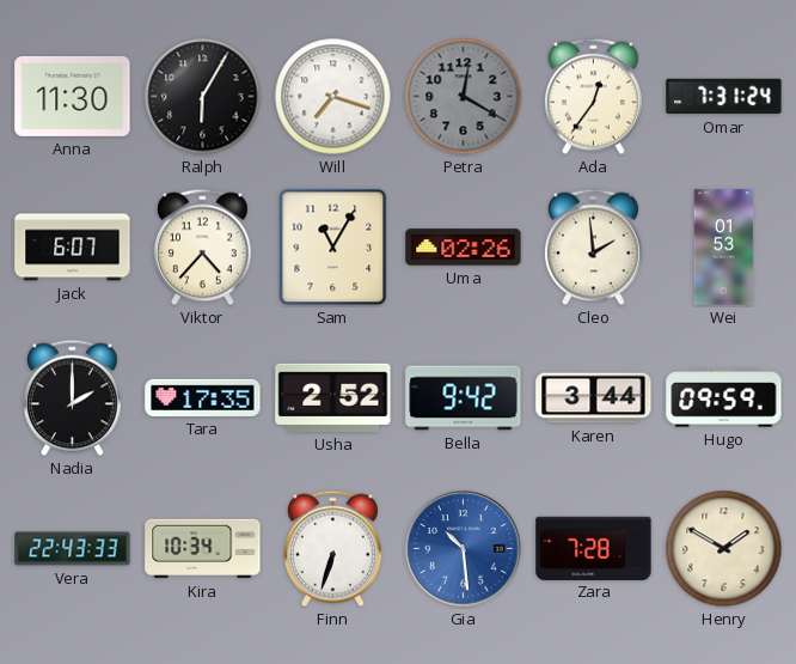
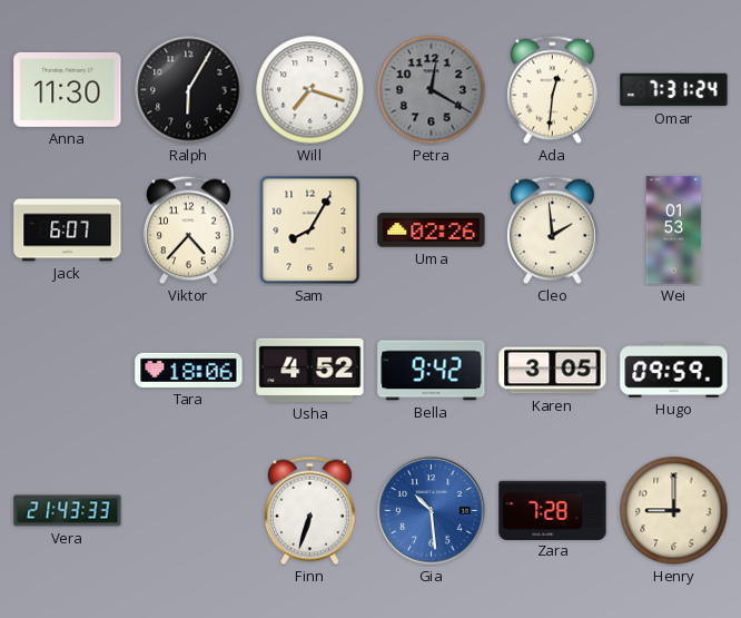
Ada: 12:36 -> 12:31
Sam: 11:05 -> 8:05
Nadia: 2:00 -> none
Tara: 17:35 -> 18:06
Usha: 2:52 -> 4:52
Karen: 3:44 -> 3:05
Vera: 22:43 -> 21:43
Kira: 10:34 -> none
Henry: 1:50 -> 9:00
